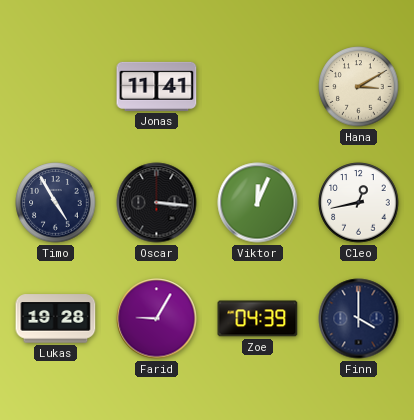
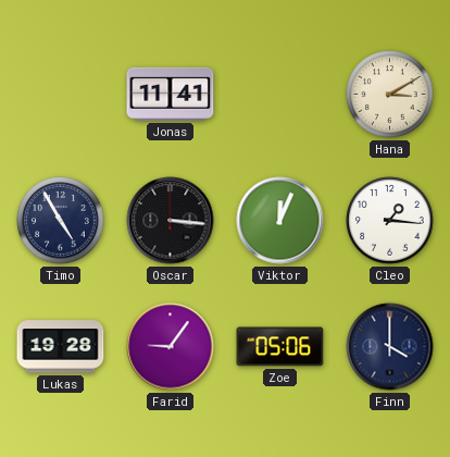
Cleo: 12:43 -> 1:16
Farid: 9:05 -> 9:06
Zoe: 04:39 -> 05:06
